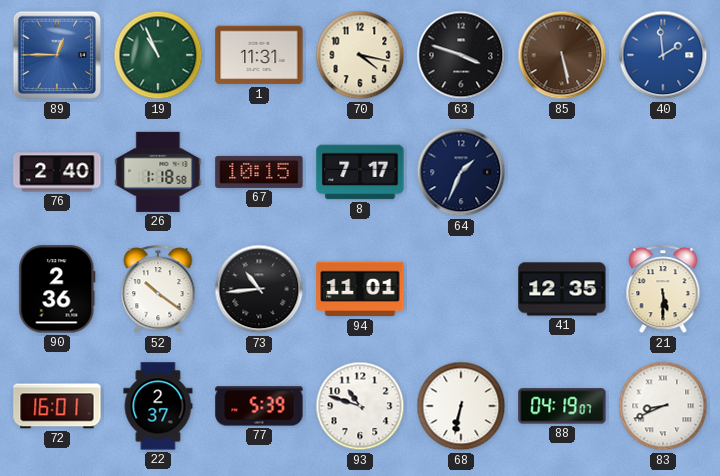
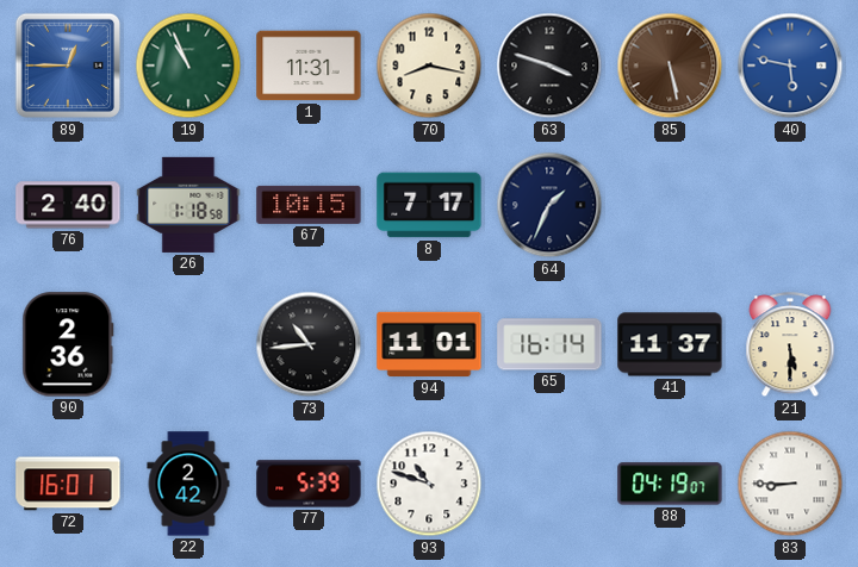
70: 4:17 -> 8:17
40: 1:59 -> 5:47
52: 10:21 -> none
65: none -> 16:14
41: 12:35 -> 11:37
22: 2:37 -> 2:42
68: 6:32 -> none
83: 8:41 -> 8:45
